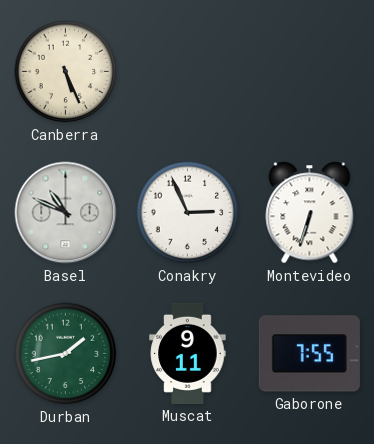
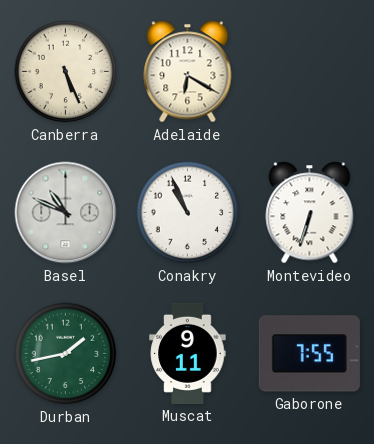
Adelaide: none -> 6:20
Conakry: 2:56 -> 10:56
